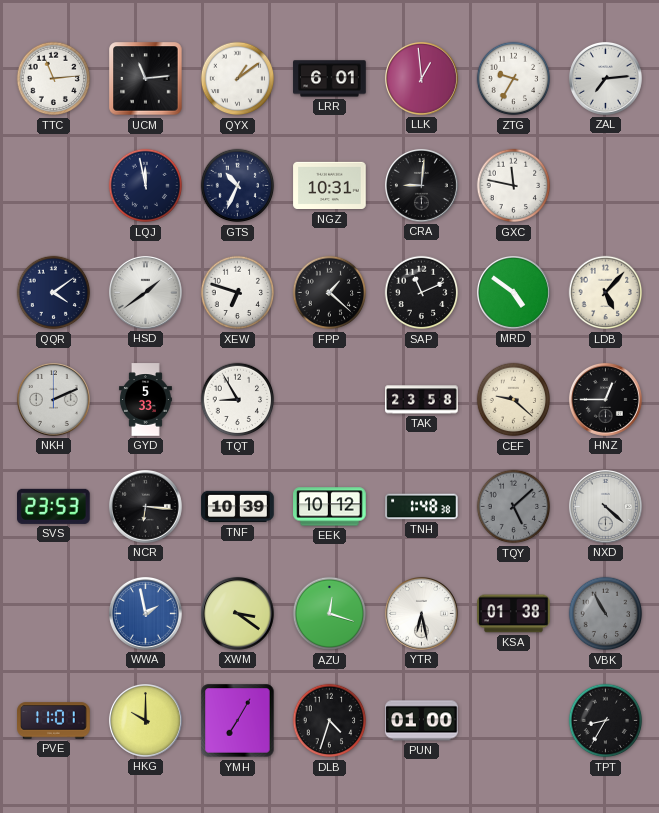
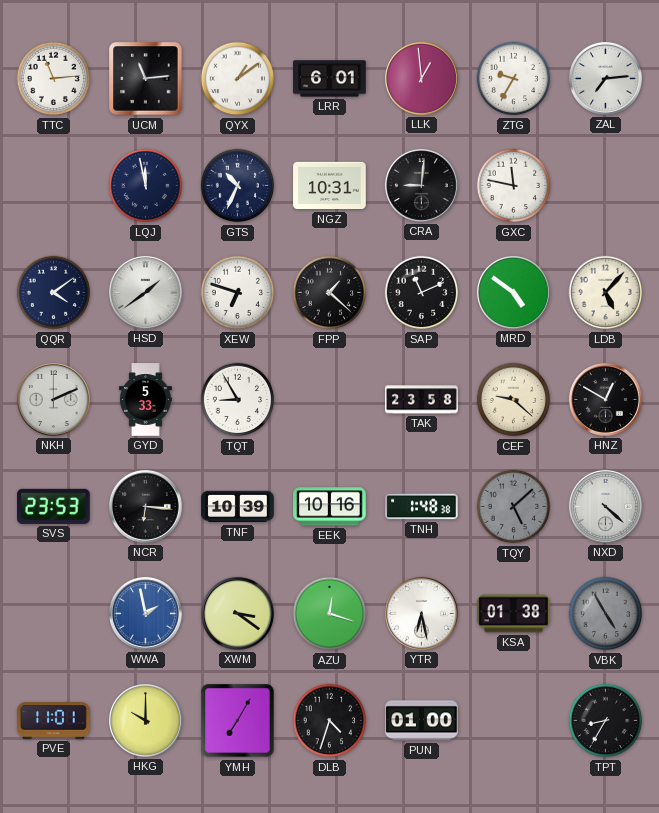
HNZ: 12:45 -> 12:50
EEK: 10:12 -> 10:16
VBK: 10:55 -> 4:55
